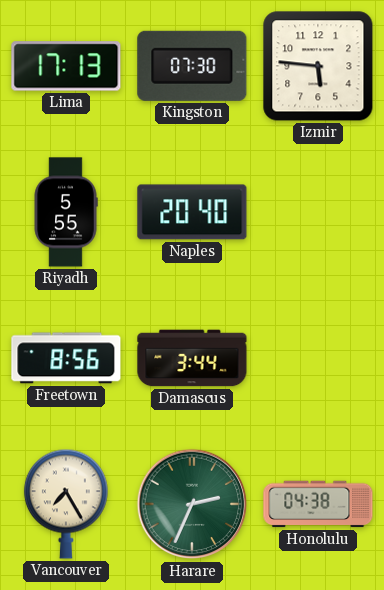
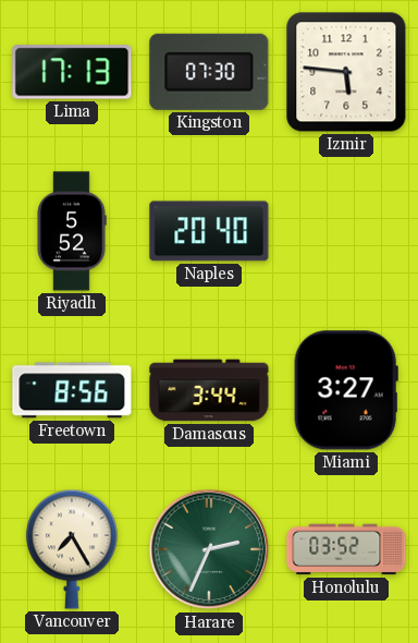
Riyadh: 5:55 -> 5:52
Miami: none -> 3:27
Honolulu: 04:38 -> 03:52
